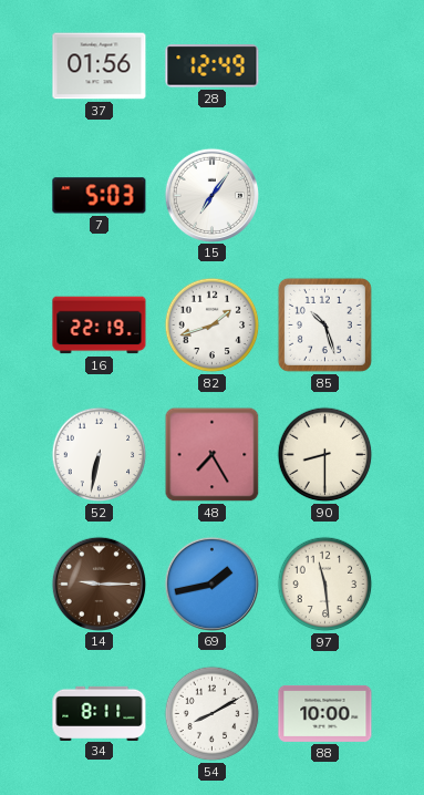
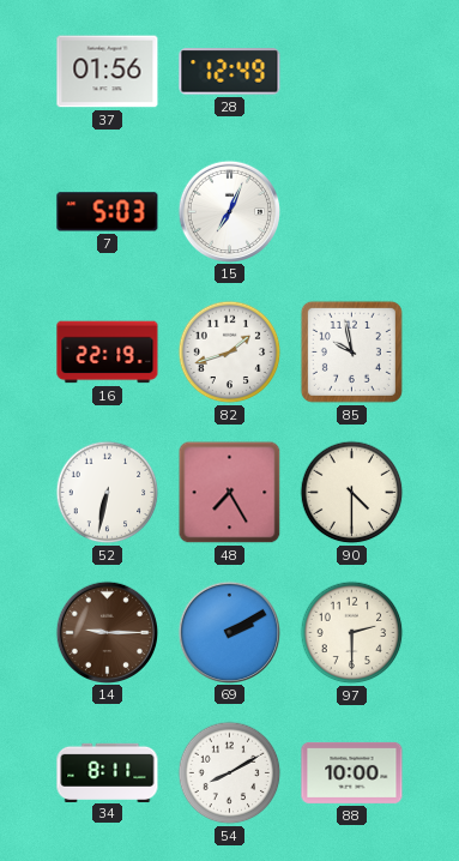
15: 7:06 -> 7:04
85: 10:27 -> 9:58
90: 8:30 -> 4:30
69: 1:43 -> 2:10
97: 11:29 -> 2:30
